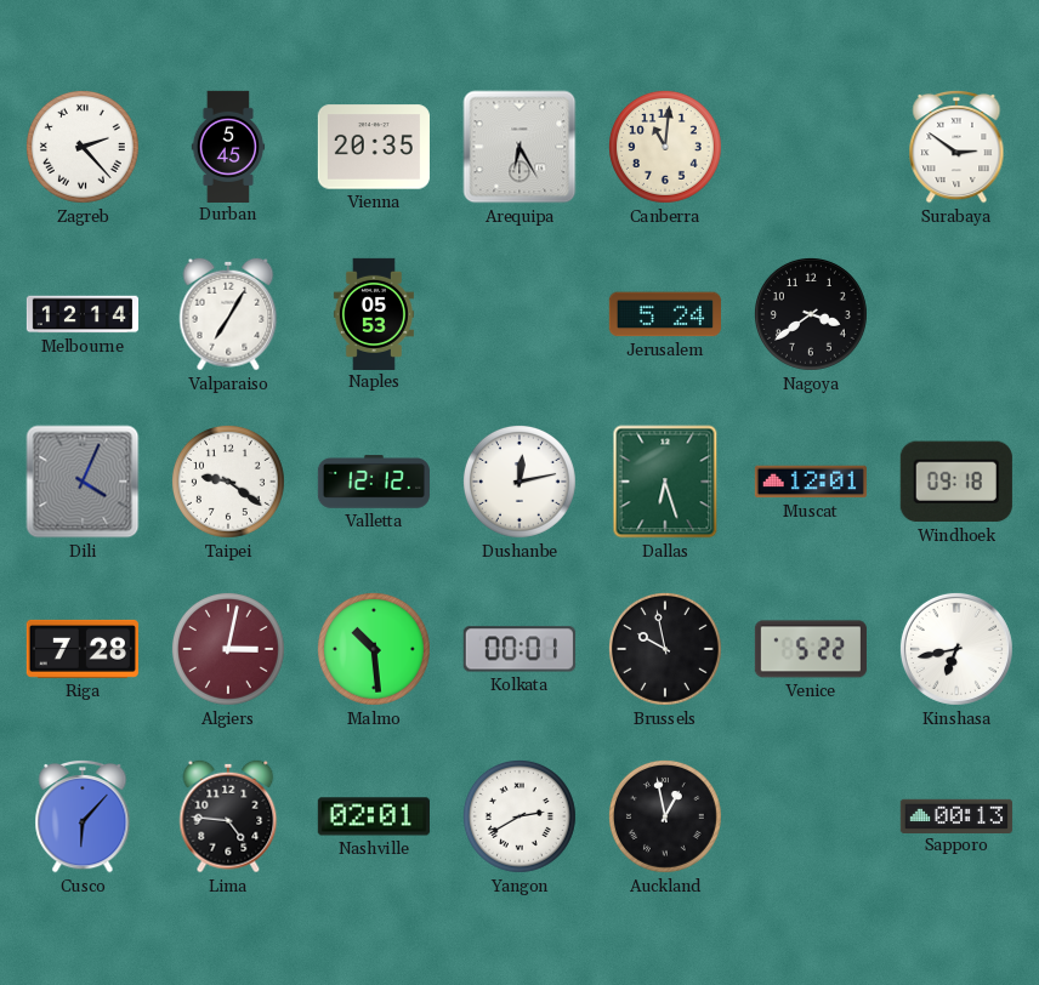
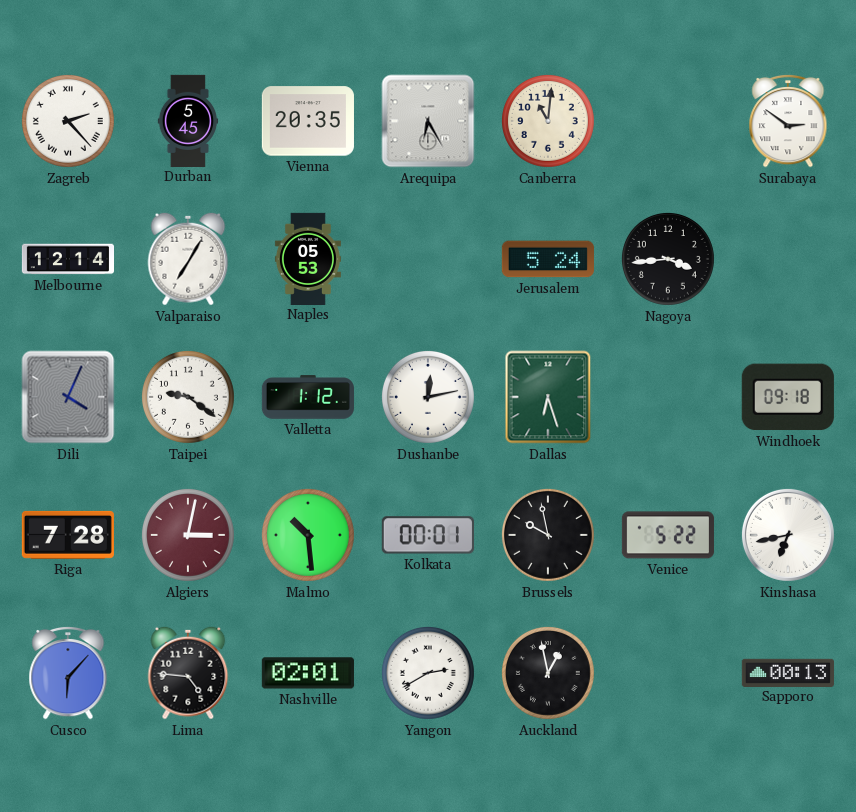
Nagoya: 3:39 -> 3:44
Valletta: 12:12 -> 1:12
Muscat: 12:01 -> none
